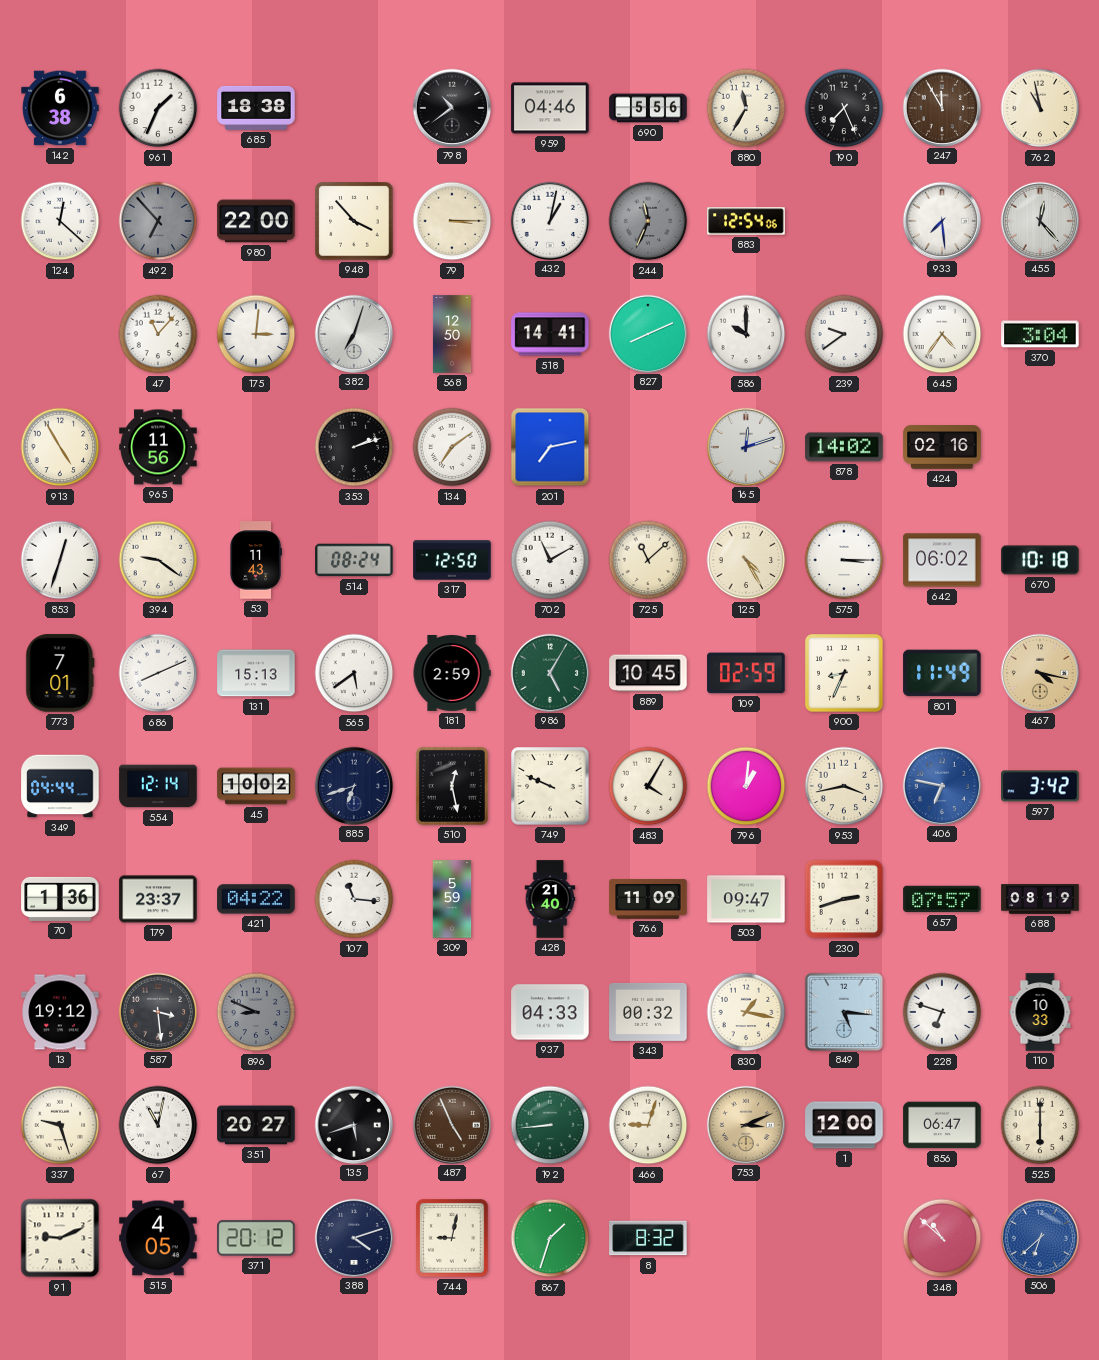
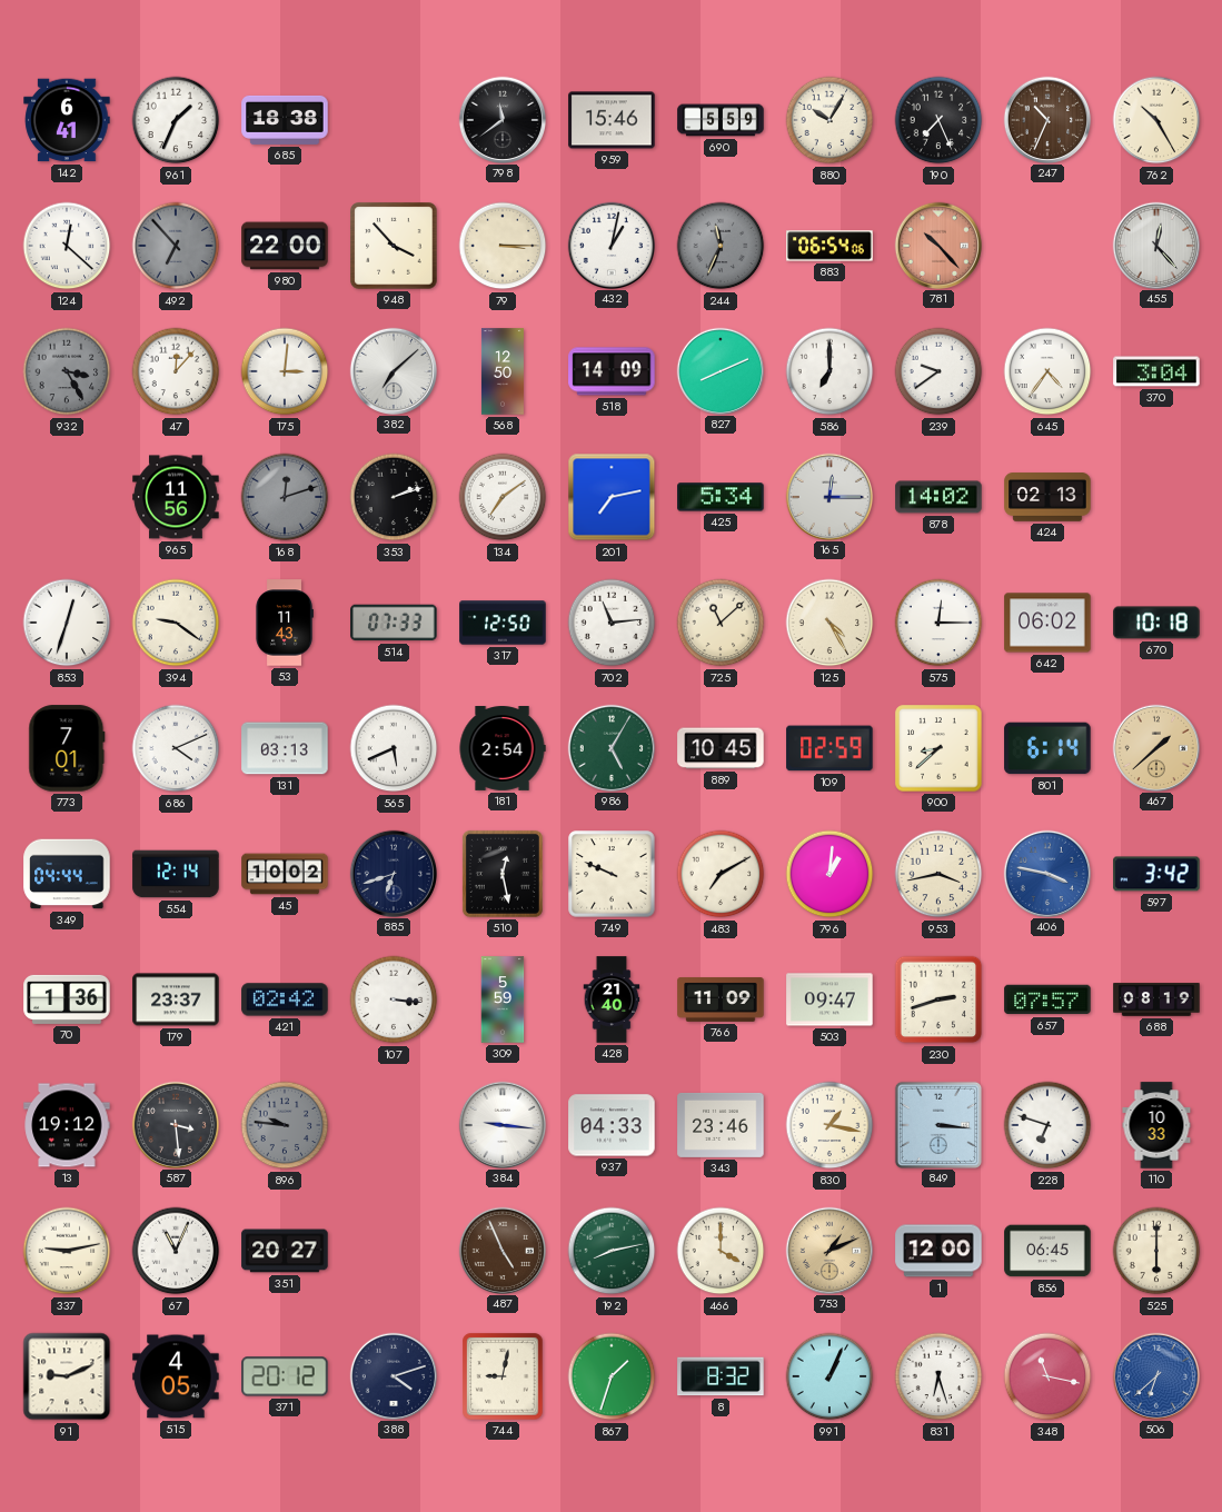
142: 6:38 -> 6:41
798: 10:39 -> 11:39
959: 04:46 -> 15:46
690: 5:56 -> 5:59
880: 11:35 -> 10:05
247: 11:55 -> 10:34
762: 10:58 -> 10:25
883: 12:54 -> 06:54
781: none -> 10:23
933: 7:29 -> none
932: none -> 3:25
47: 11:07 -> 12:07
382: 7:03 -> 7:08
518: 14:41 -> 14:09
586: 10:00 -> 7:00
913: 4:55 -> none
168: none -> 12:12
425: none -> 5:34
165: 12:12 -> 12:15
424: 02:16 -> 02:13
514: 08:24 -> 07:33
702: 11:10 -> 11:14
575: 3:15 -> 12:15
686: 8:11 -> 4:11
131: 15:13 -> 03:13
565: 5:39 -> 5:41
181: 2:59 -> 2:54
900: 8:34 -> 8:38
801: 11:49 -> 6:14
467: 4:17 -> 1:38
483: 4:05 -> 7:10
406: 6:47 -> 3:47
421: 04:22 -> 02:42
107: 11:16 -> 3:16
896: 8:49 -> 9:46
384: none -> 9:16
343: 00:32 -> 23:46
849: 5:16 -> 3:16
337: 9:27 -> 9:13
67: 11:02 -> 11:04
135: 5:42 -> none
192: 8:44 -> 8:13
466: 9:03 -> 4:00
753: 3:11 -> 1:11
856: 06:47 -> 06:45
991: none -> 1:04
831: none -> 6:27
348: 10:52 -> 11:17
